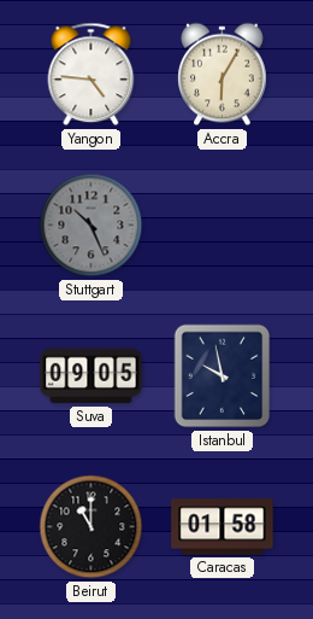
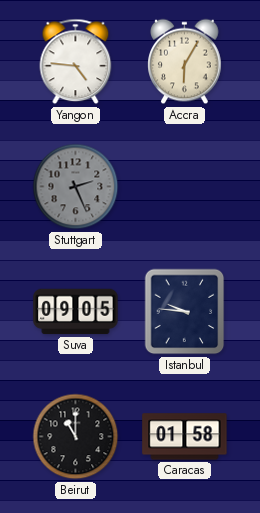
Stuttgart: 10:26 -> 2:26
Istanbul: 9:58 -> 9:46
